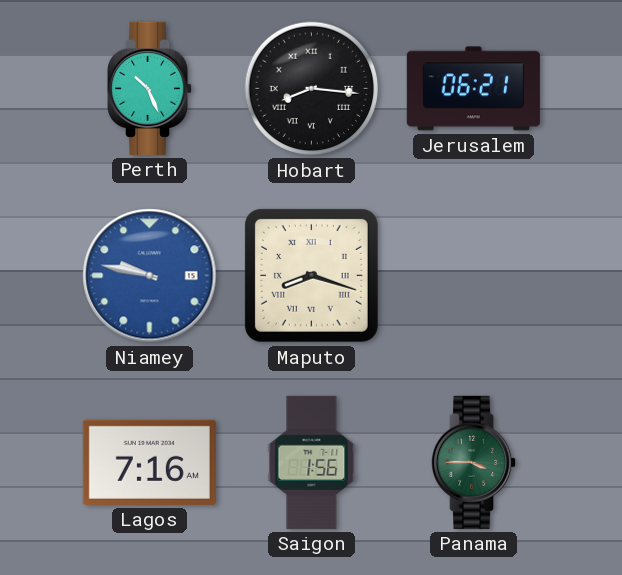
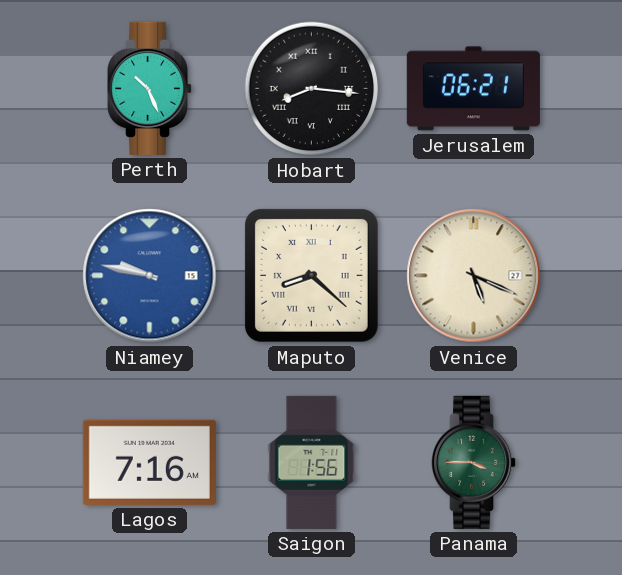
Maputo: 8:18 -> 8:22
Venice: none -> 5:19
